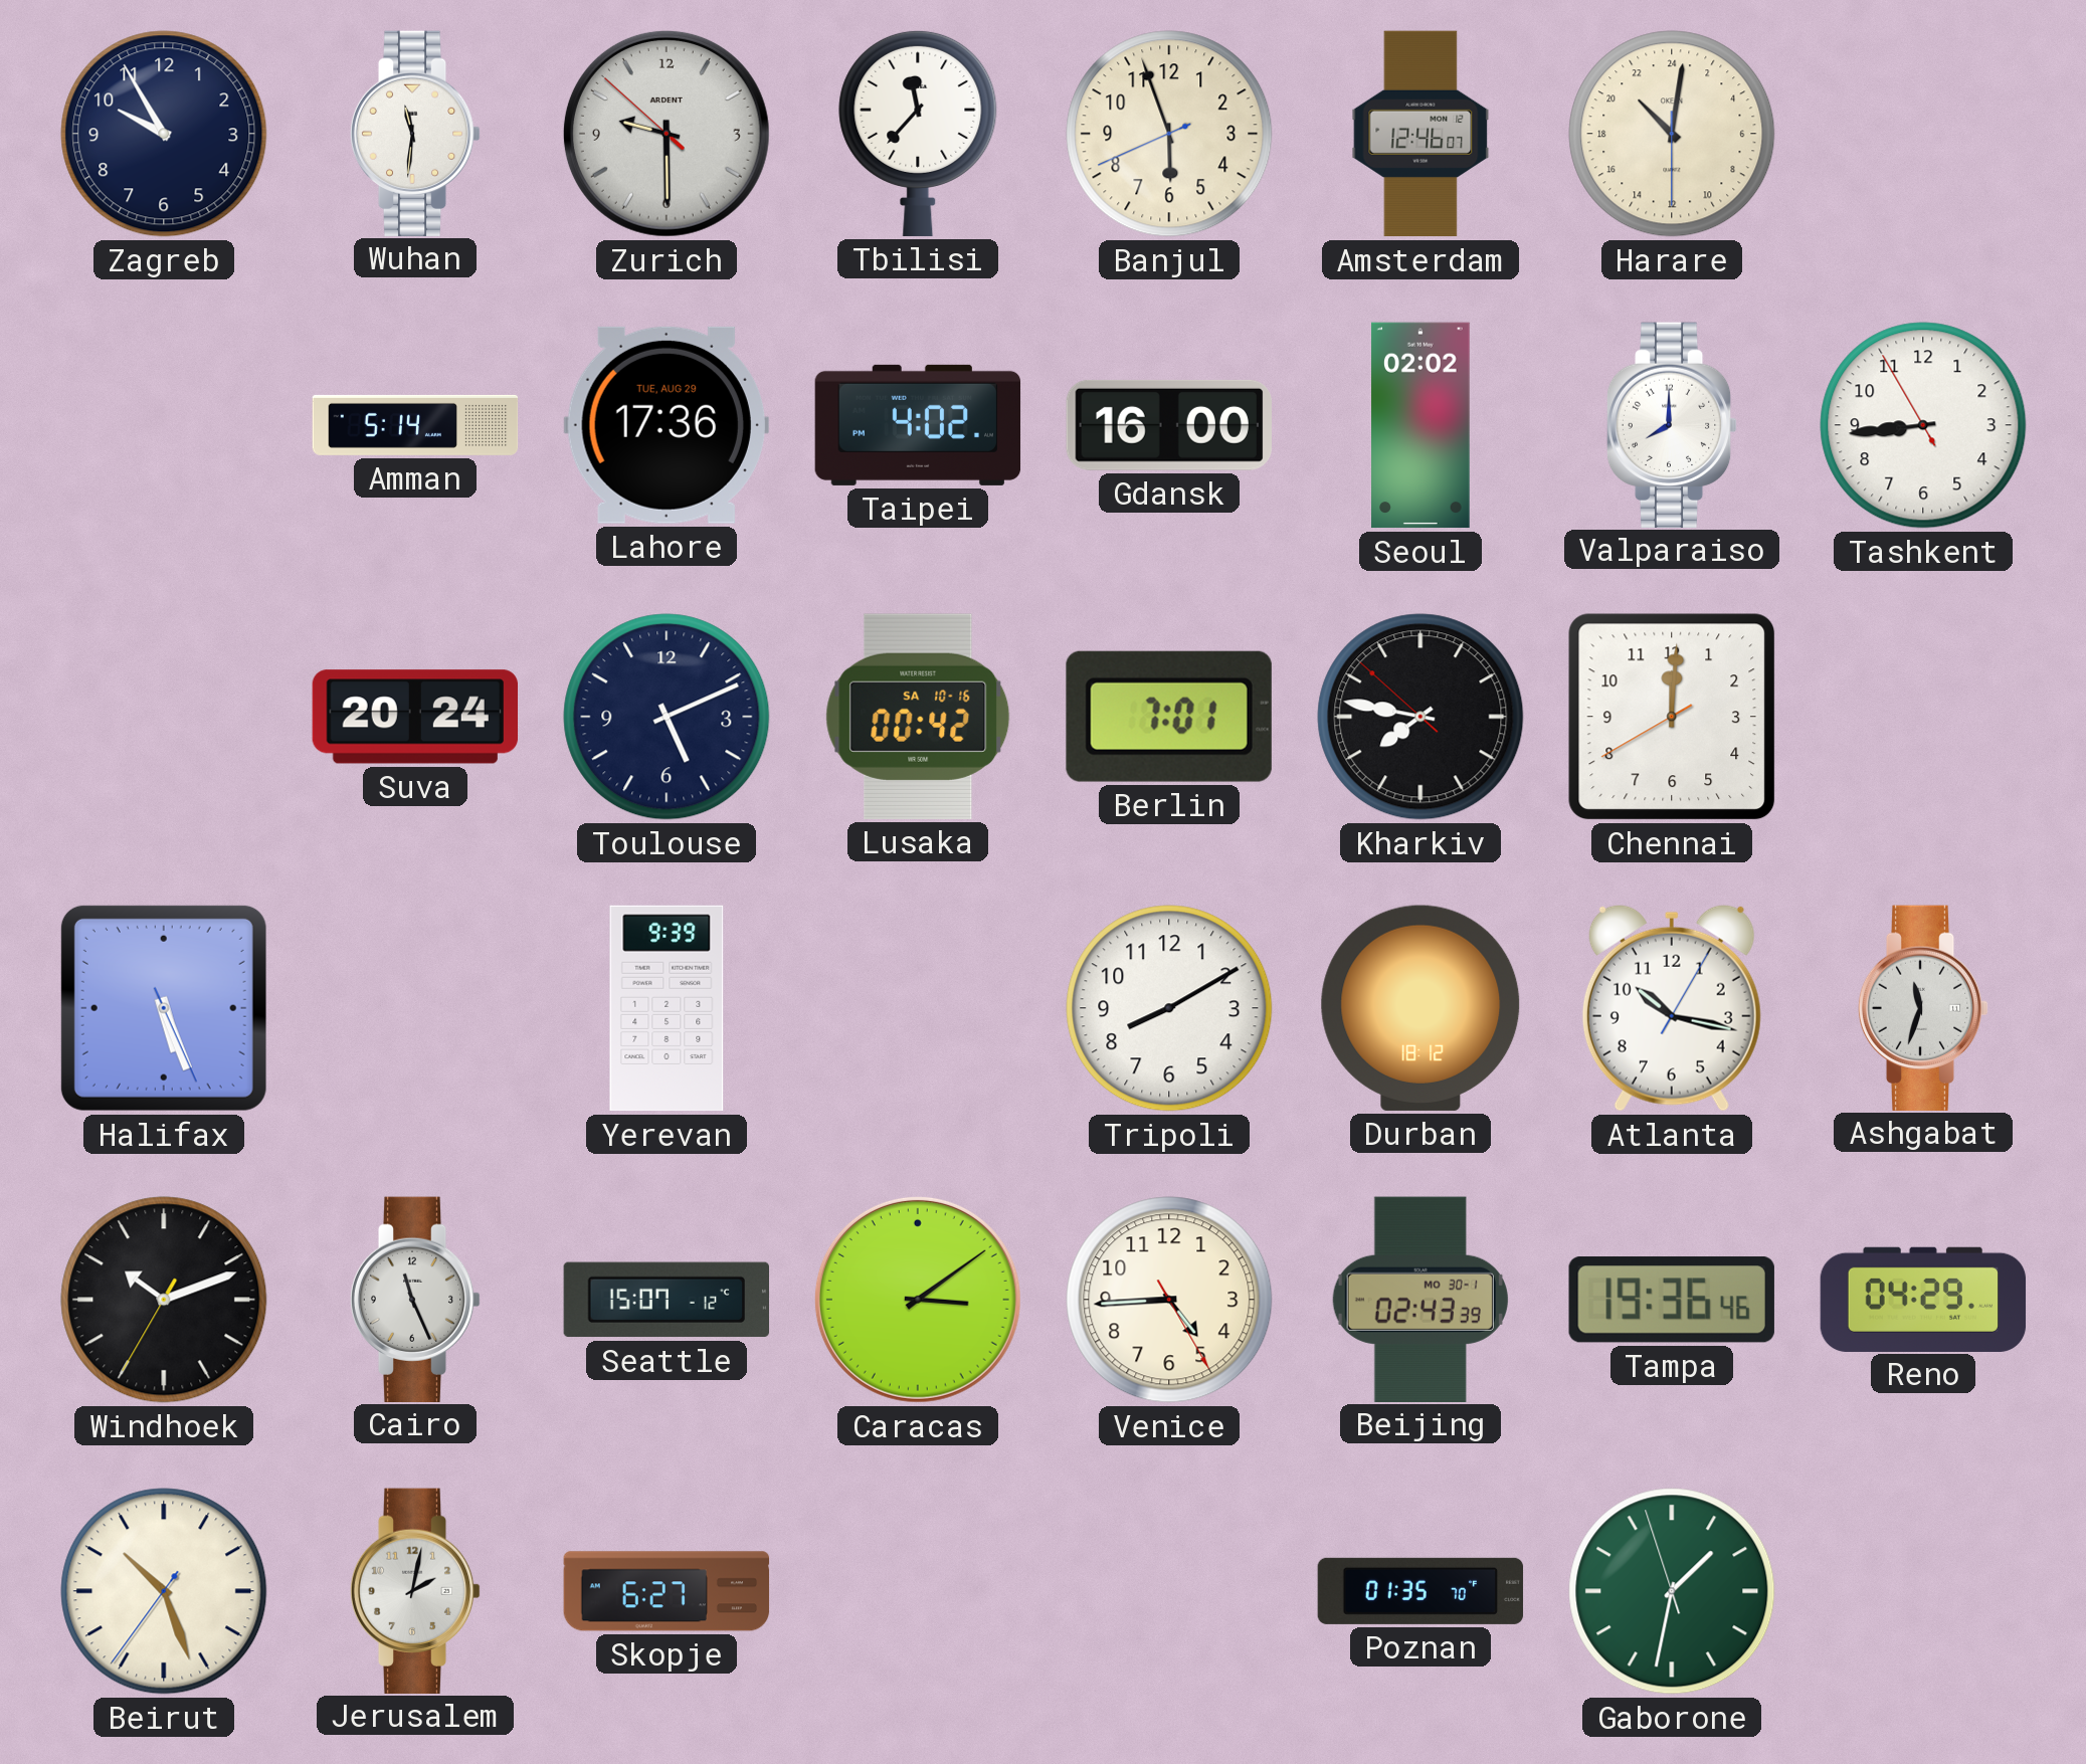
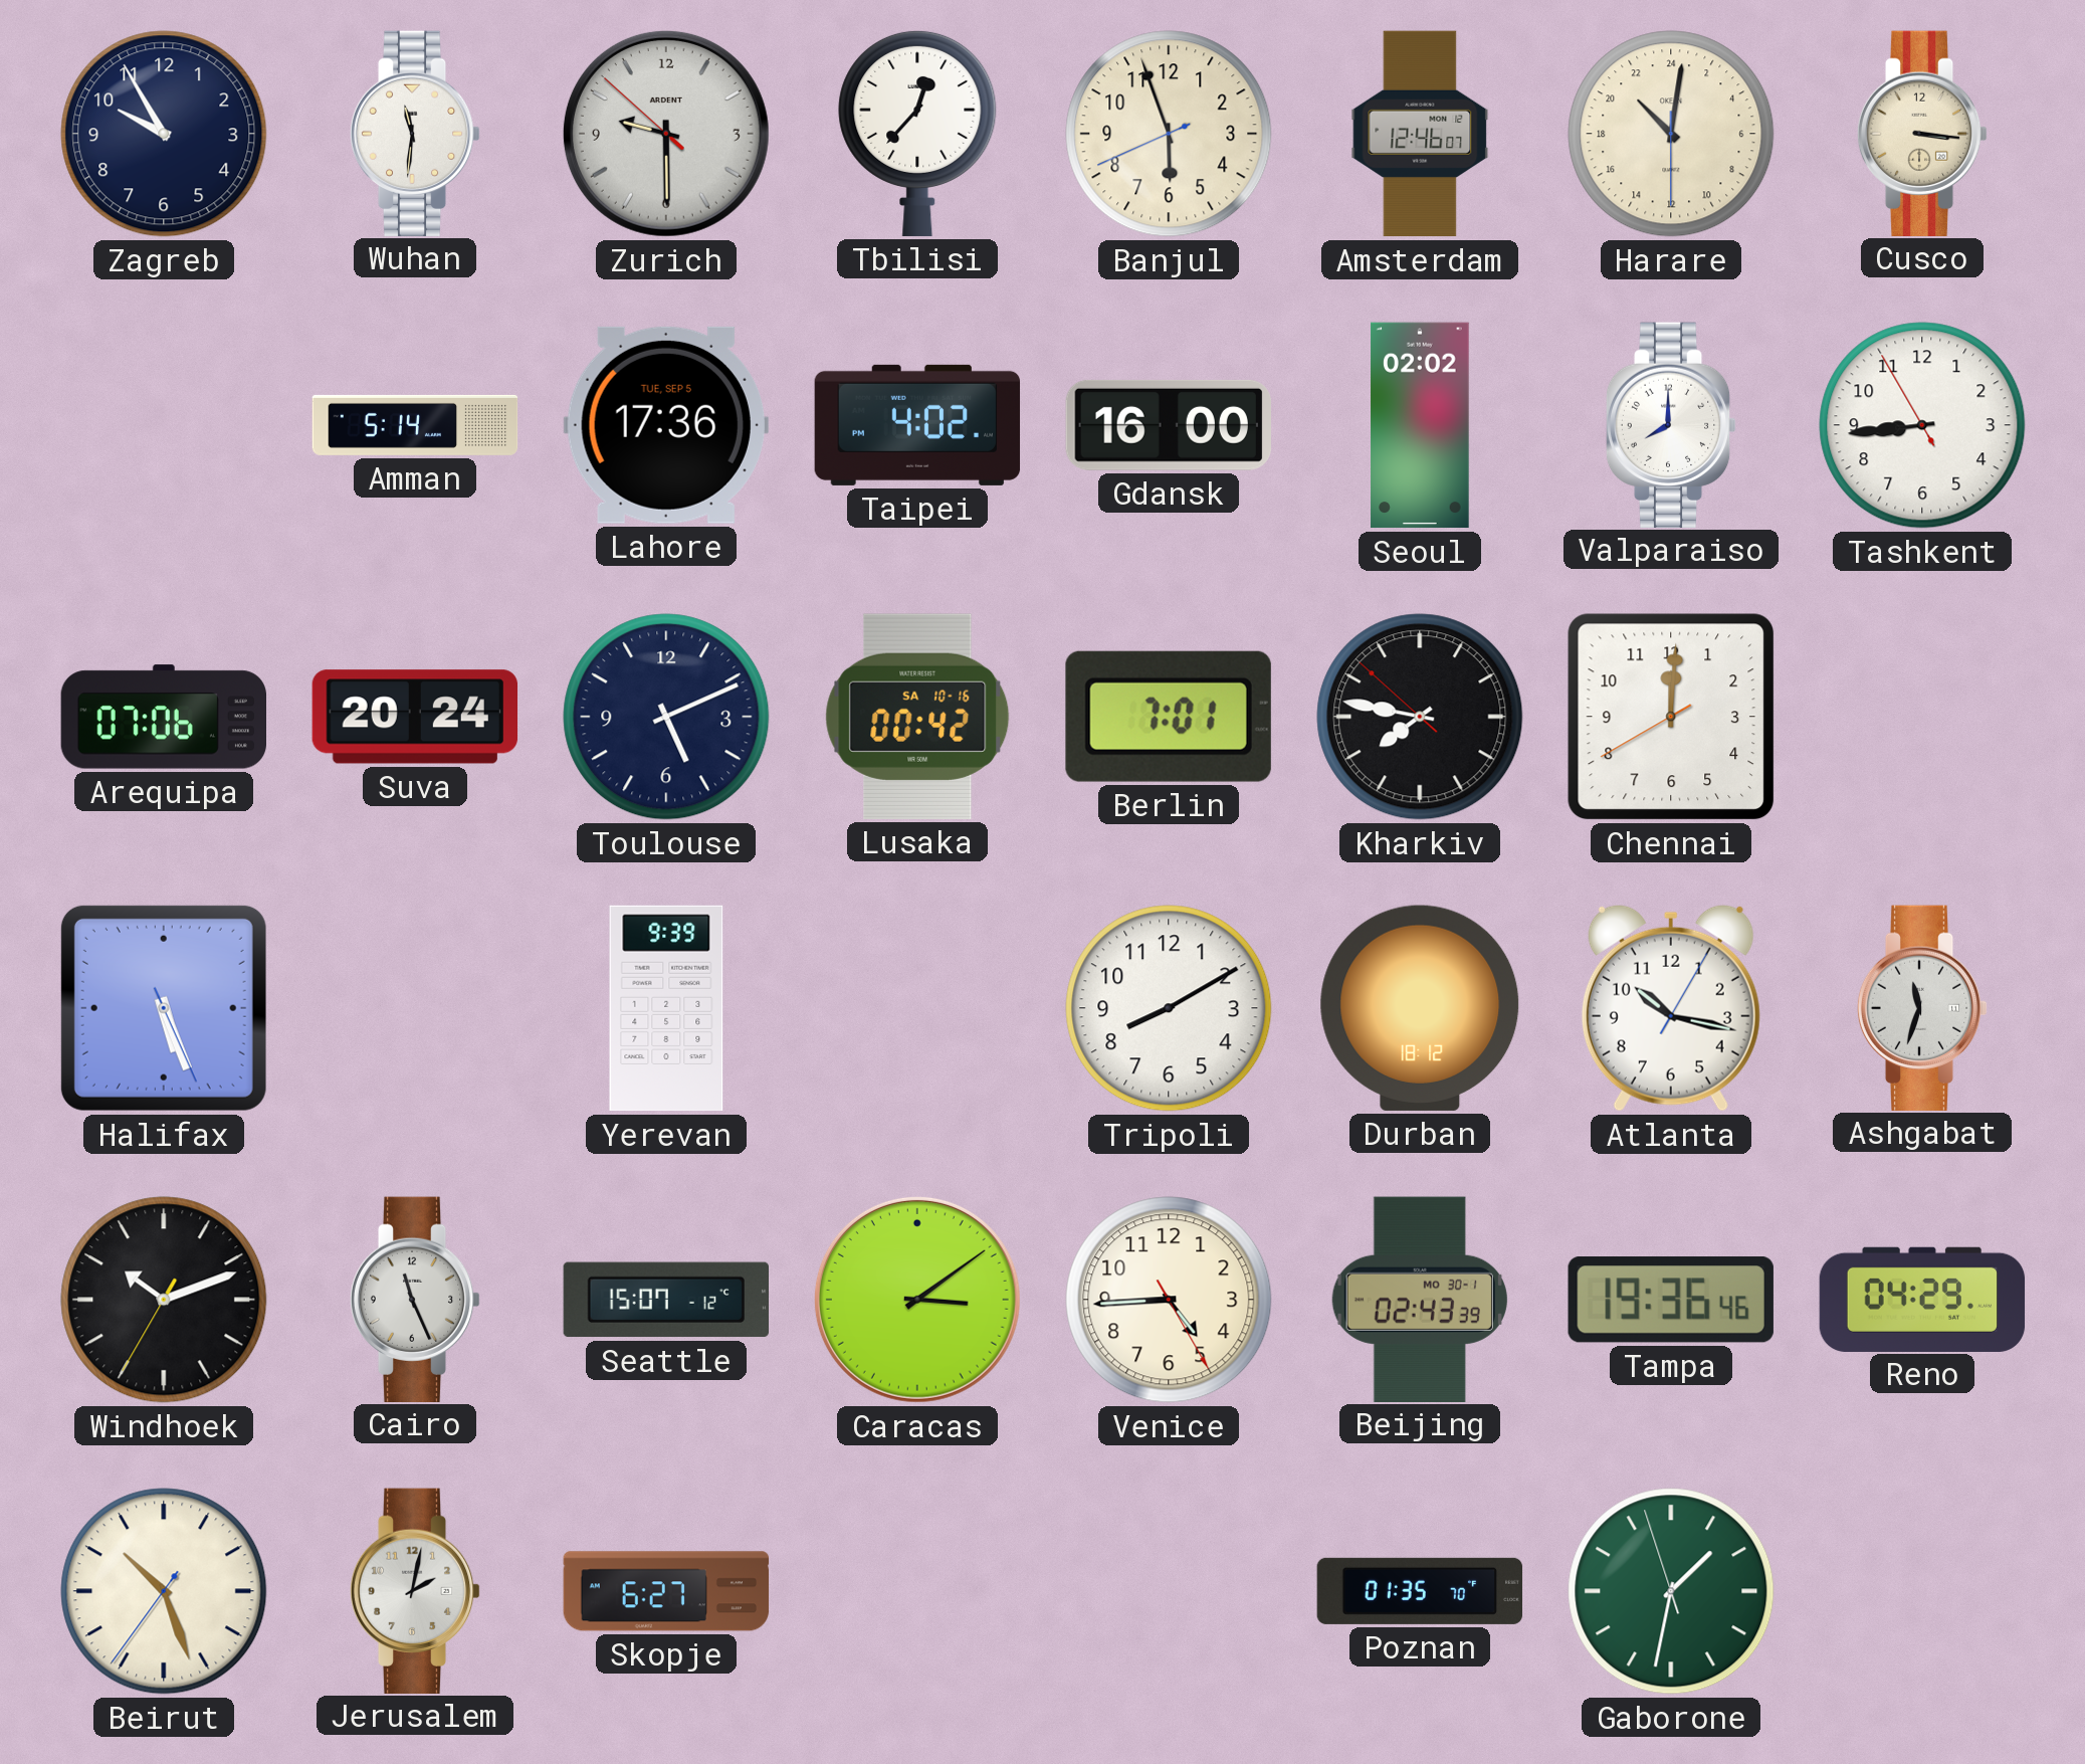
Tbilisi: 11:37 -> 12:37
Cusco: none -> 3:16
Lahore date: TUE, AUG 29 -> TUE, SEP 5
Arequipa: none -> 07:06
